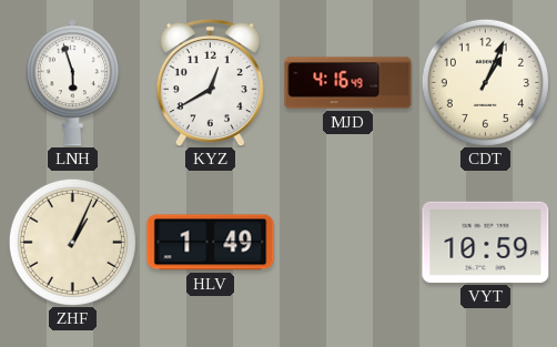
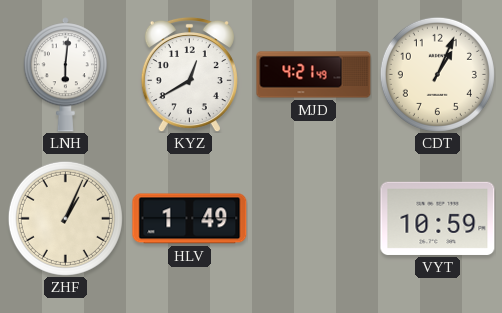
LNH: 5:57 -> 6:01
MJD: 4:16 -> 4:21
